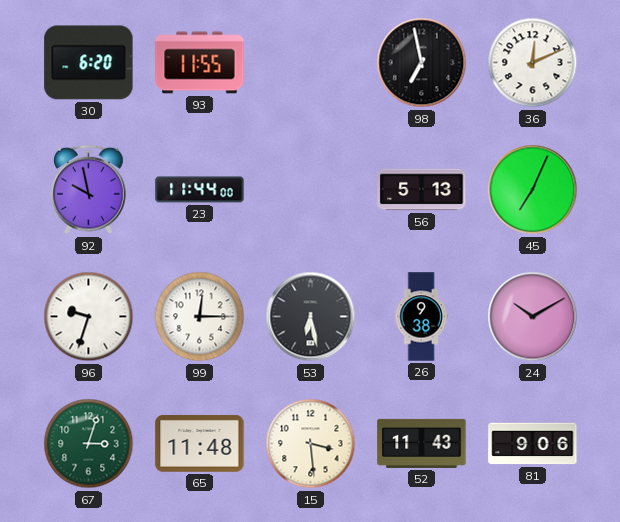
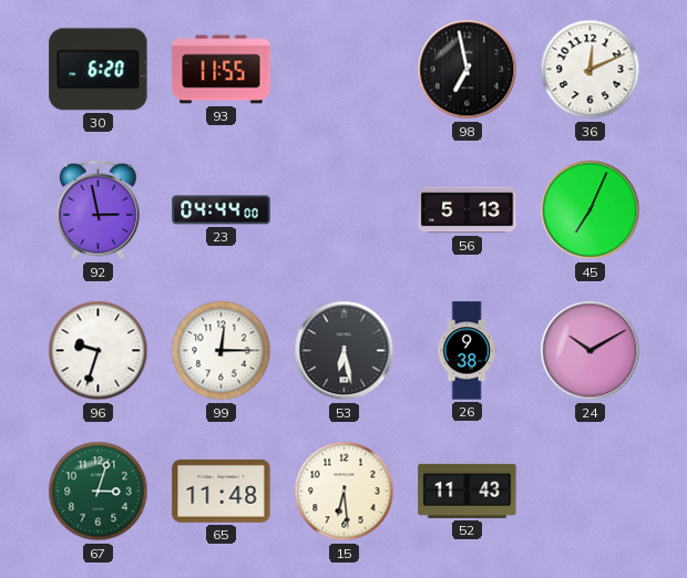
92: 9:58 -> 2:58
23: 11:44 -> 04:44
15: 3:29 -> 6:29
81: 9:06 -> none
